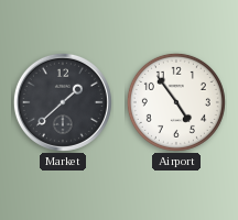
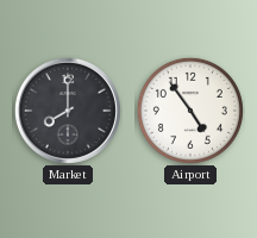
Market: 1:38 -> 8:00
